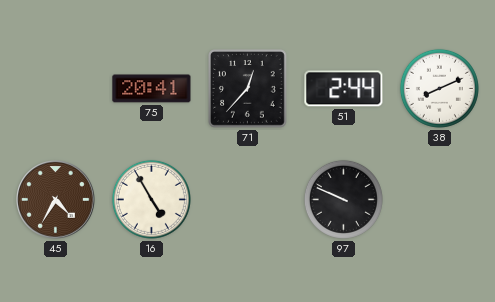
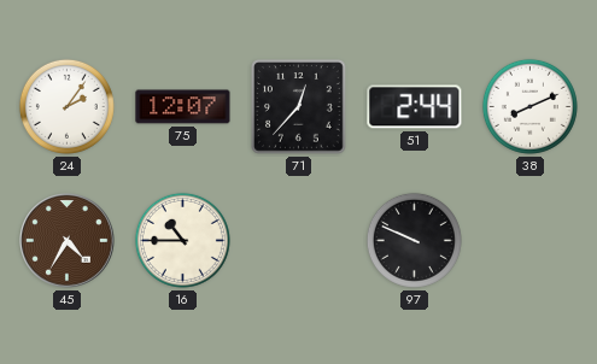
24: none -> 2:06
75: 20:41 -> 12:07
16: 4:55 -> 10:45
